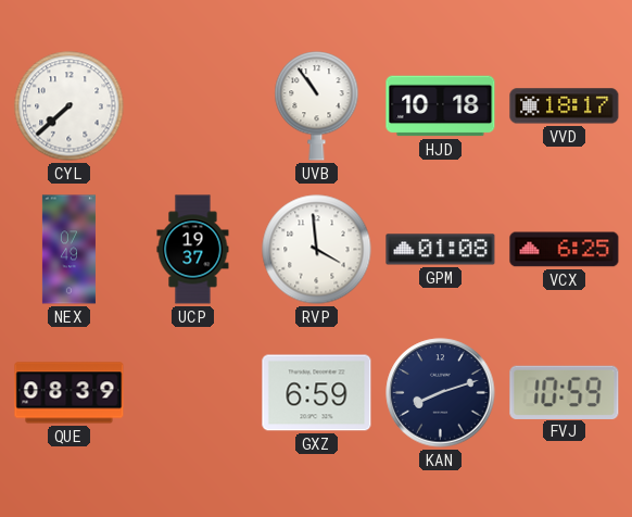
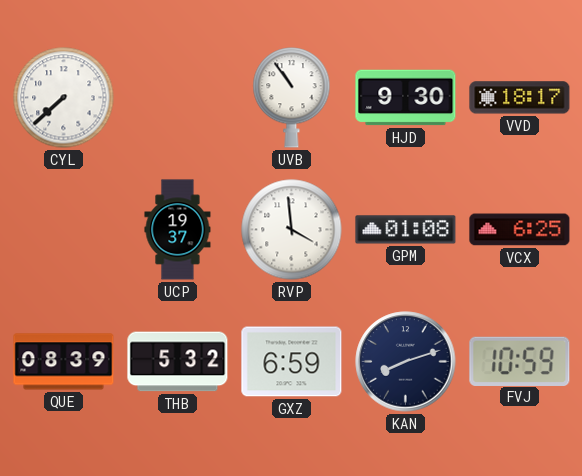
HJD: 10:18 -> 9:30
NEX: 07:49 -> none
THB: none -> 5:32
